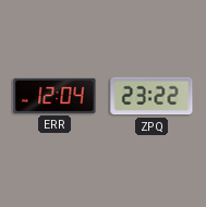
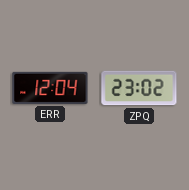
ZPQ: 23:22 -> 23:02
